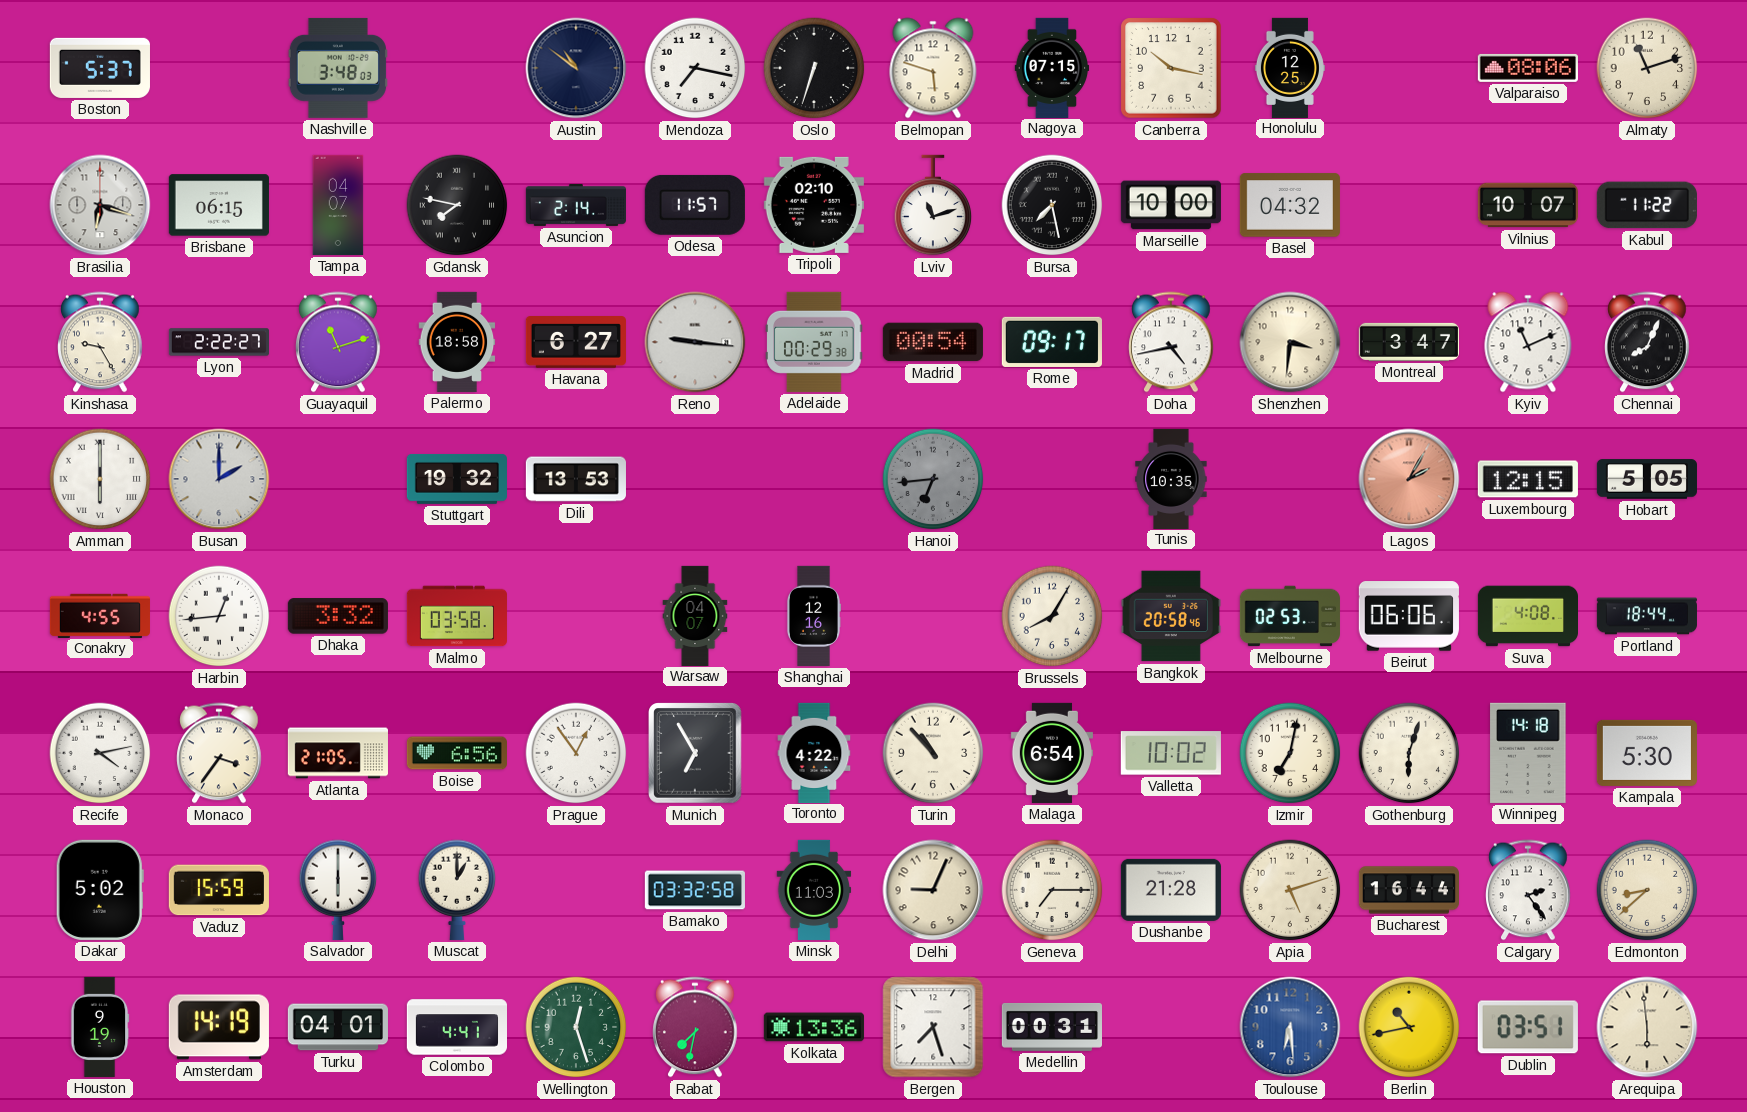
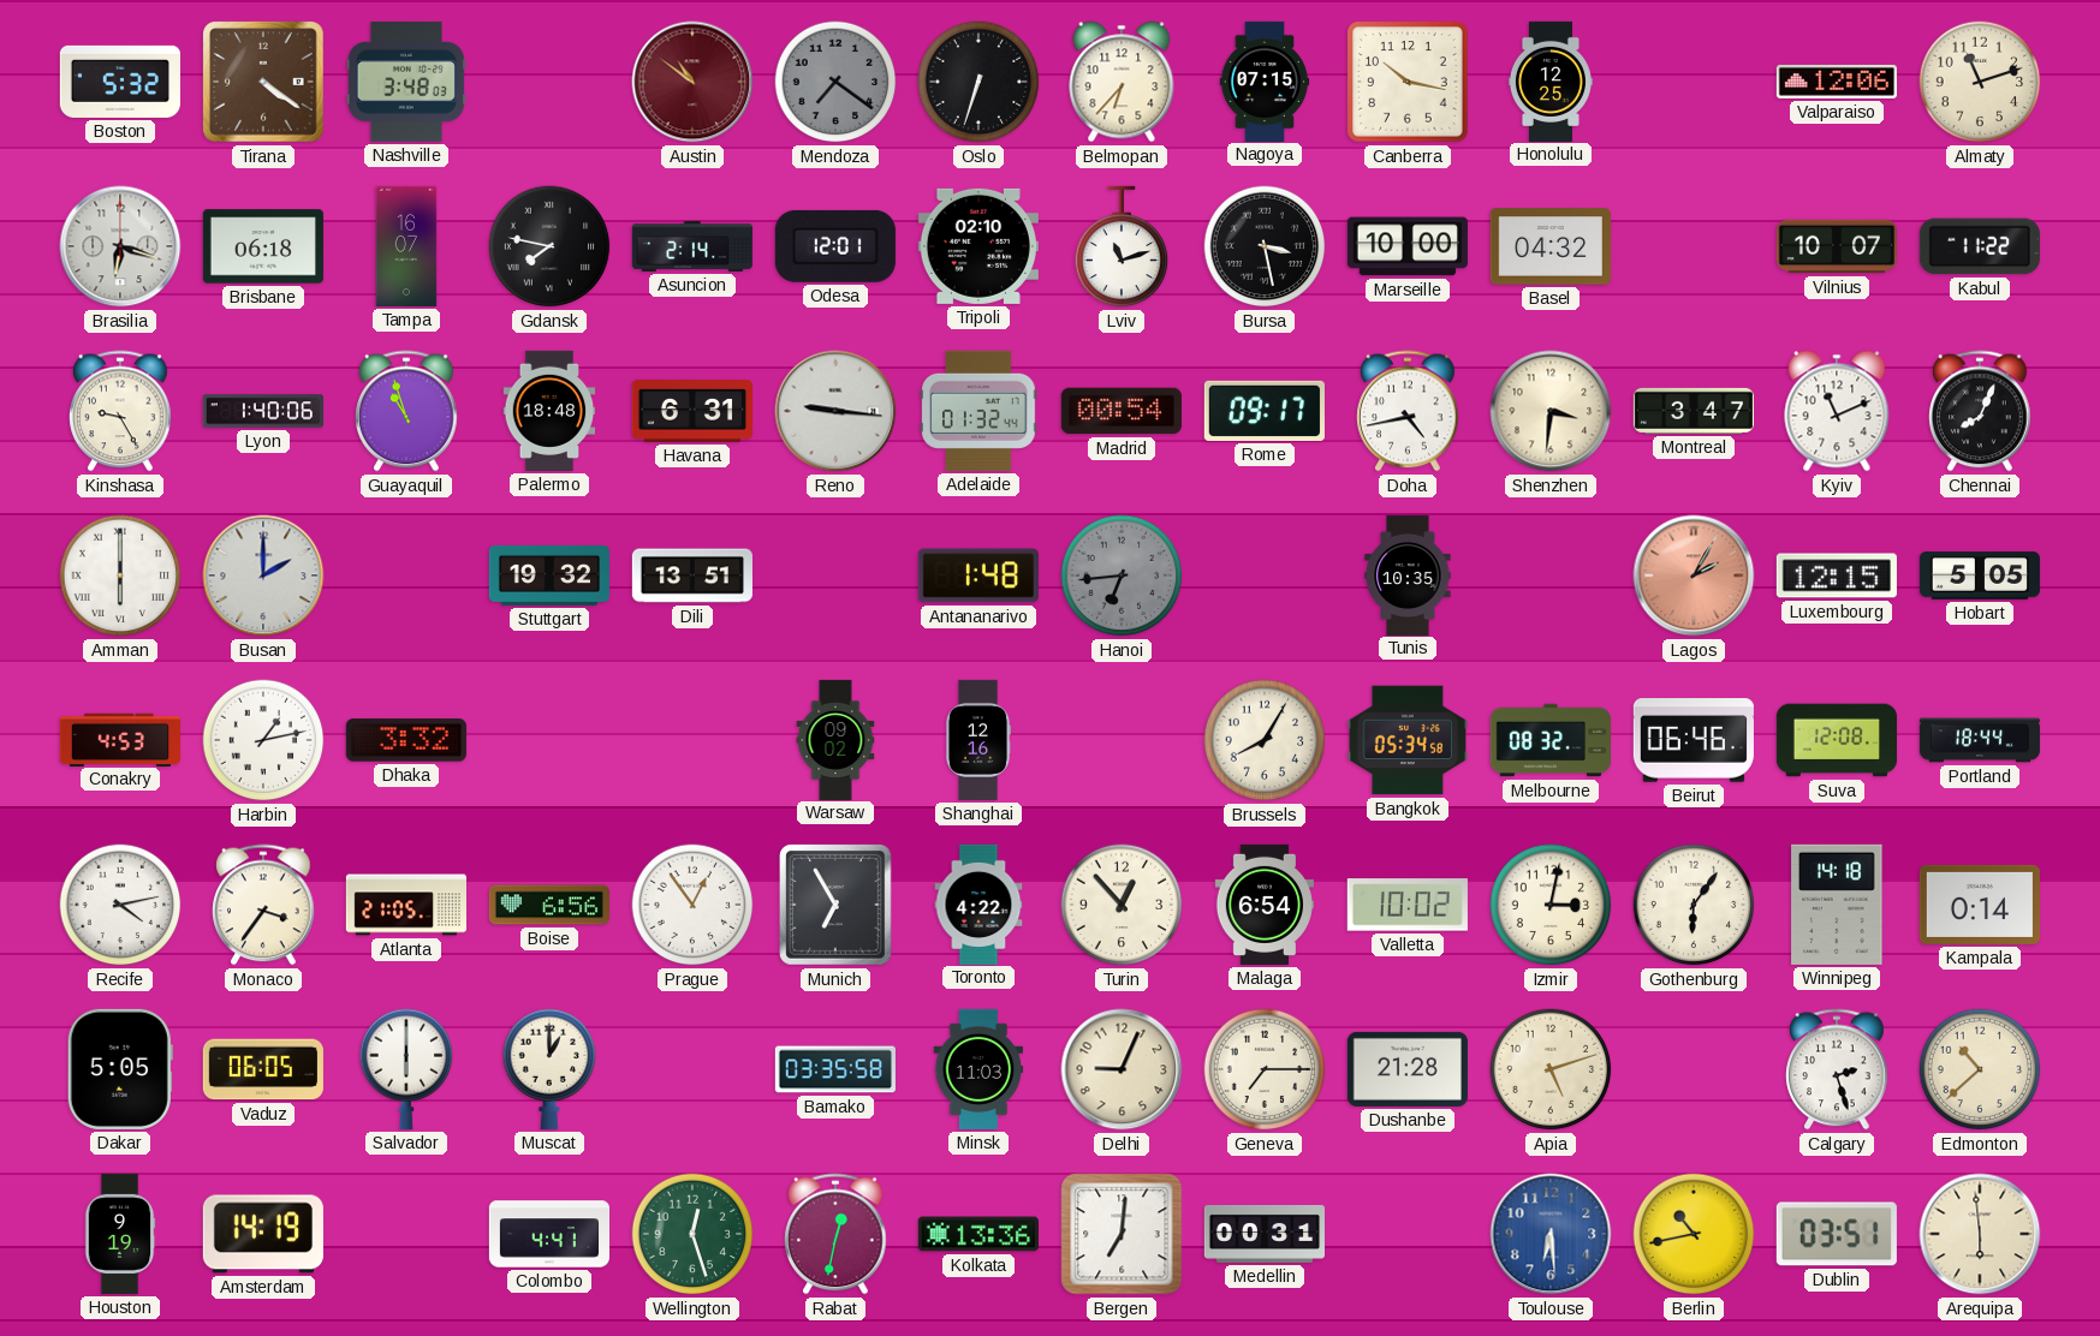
Boston: 5:37 -> 5:32
Tirana: none -> 4:21
Austin dial: navy -> burgundy
Mendoza: 7:17 -> 7:21
Mendoza dial: white -> grey
Belmopan: 5:48 -> 6:37
Valparaiso: 08:06 -> 12:06
Brisbane: 06:15 -> 06:18
Tampa: 04:07 -> 16:07
Odesa: 11:57 -> 12:01
Bursa: 7:28 -> 3:28
Lyon: 2:22 -> 1:40
Guayaquil: 11:12 -> 10:57
Palermo: 18:58 -> 18:48
Havana: 6:27 -> 6:31
Adelaide: 00:29 -> 01:32
Dili: 13:53 -> 13:51
Antananarivo: none -> 1:48
Conakry: 4:55 -> 4:53
Harbin: 12:44 -> 1:13
Malmo: 03:58 -> none
Warsaw: 04:07 -> 09:02
Bangkok: 20:58 -> 05:34
Melbourne: 02:53 -> 08:32
Beirut: 06:06 -> 06:46
Suva: 4:08 -> 12:08
Turin: 10:53 -> 12:53
Izmir: 7:02 -> 3:02
Gothenburg: 6:03 -> 6:06
Kampala: 5:30 -> 0:14
Dakar: 5:02 -> 5:05
Vaduz: 15:59 -> 06:05
Bamako: 03:32 -> 03:35
Bucharest: 16:44 -> none
Calgary: 2:24 -> 2:27
Edmonton: 8:38 -> 10:38
Turku: 04:01 -> none
Rabat: 7:32 -> 12:32
Bergen: 7:27 -> 7:01
